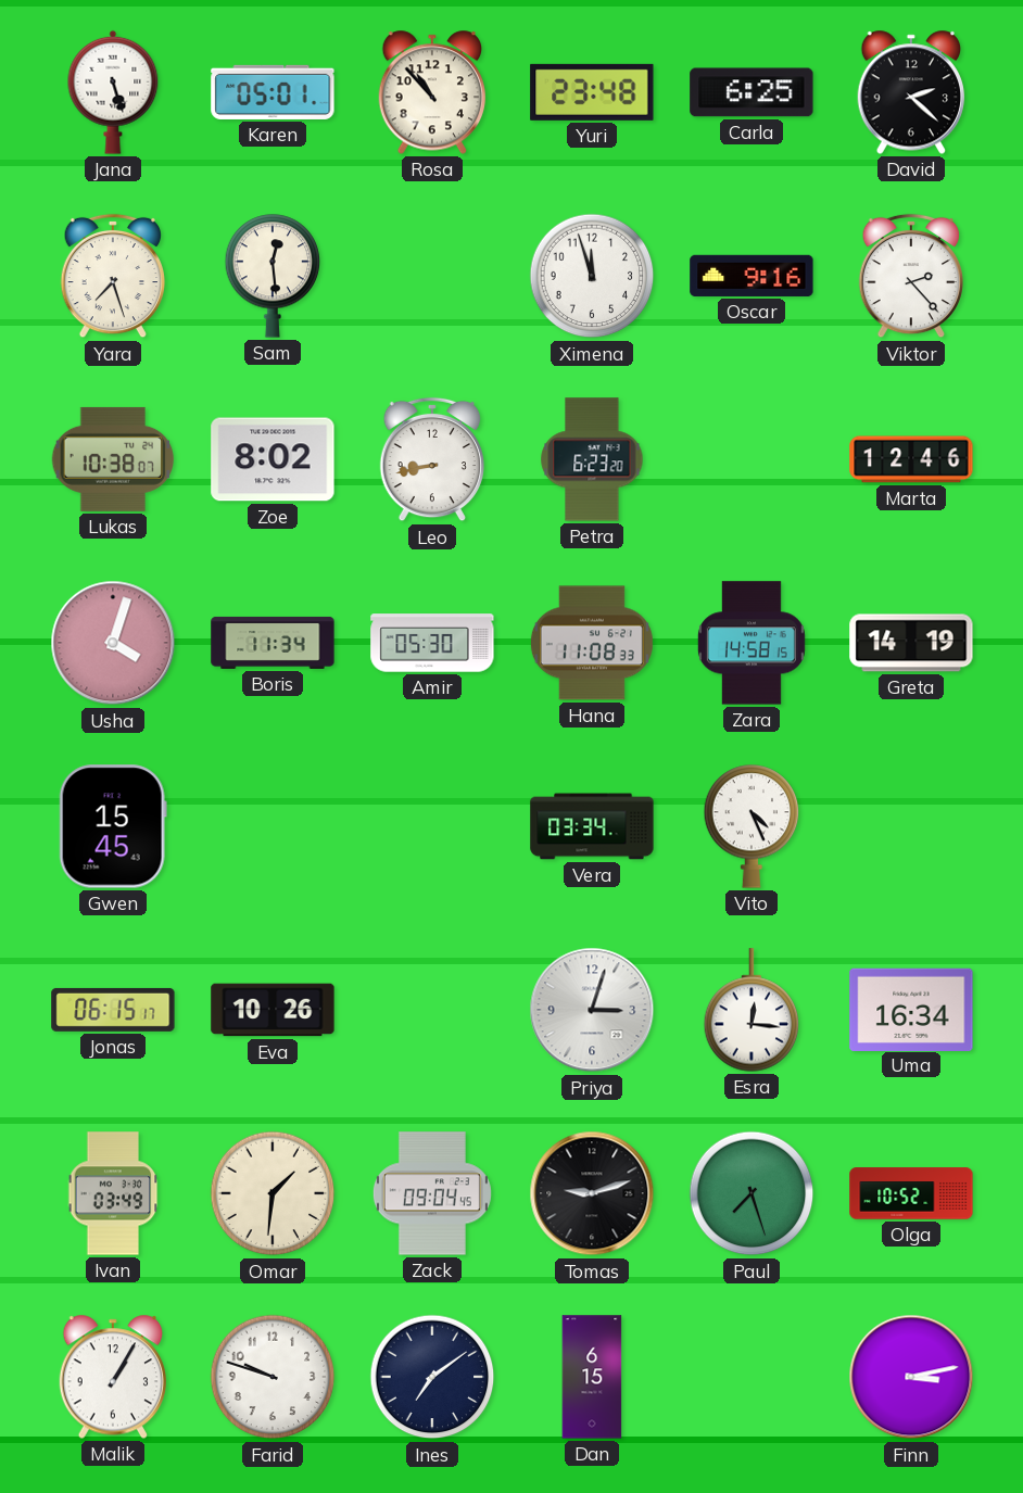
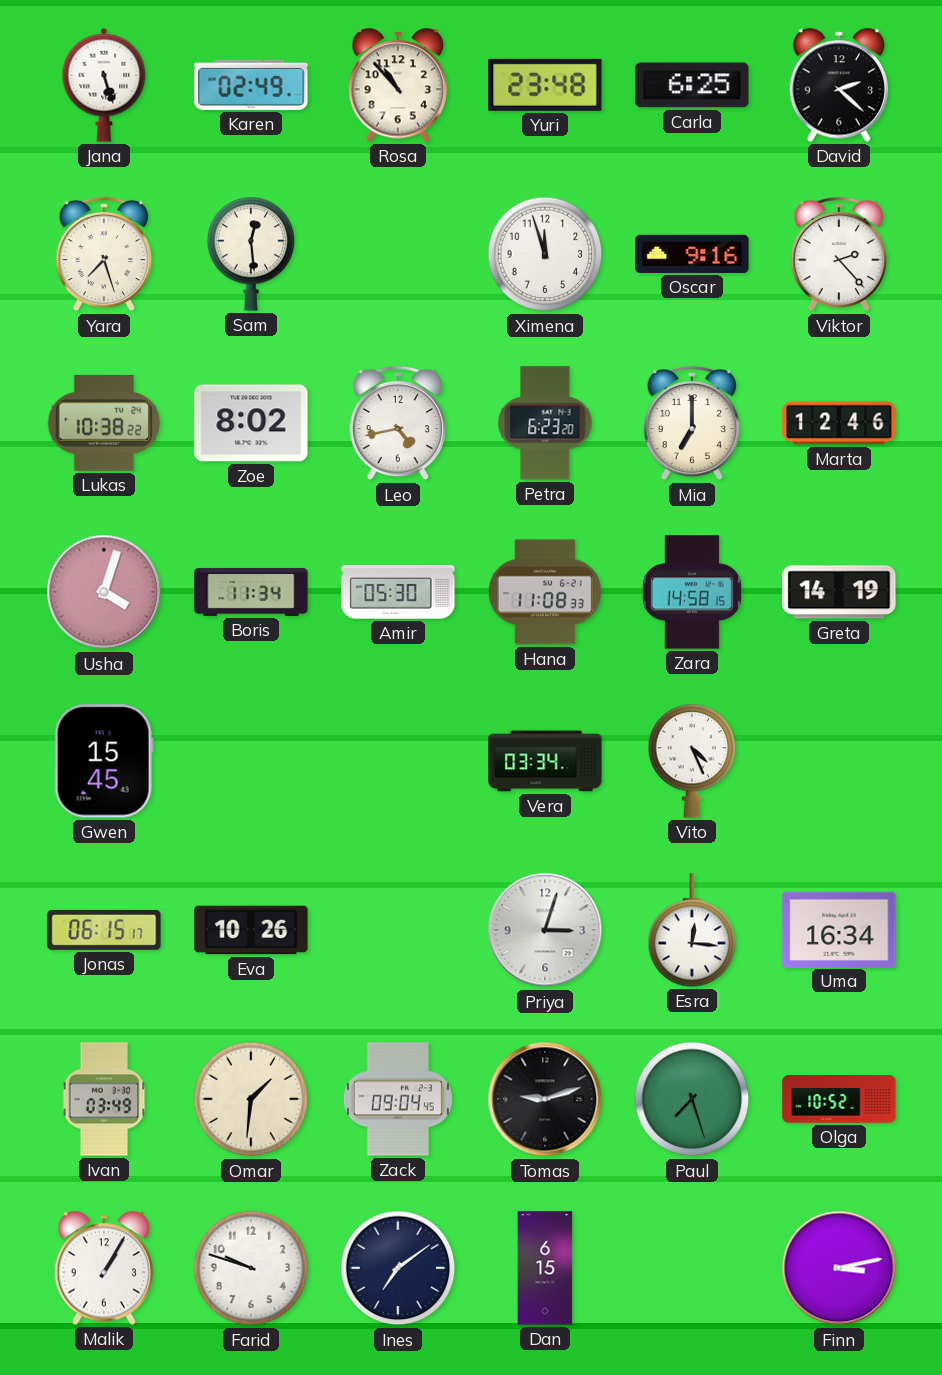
Karen: 05:01 -> 02:49
Lukas: 10:38:07 -> 10:38:22
Leo: 8:43 -> 4:43
Mia: none -> 7:00
